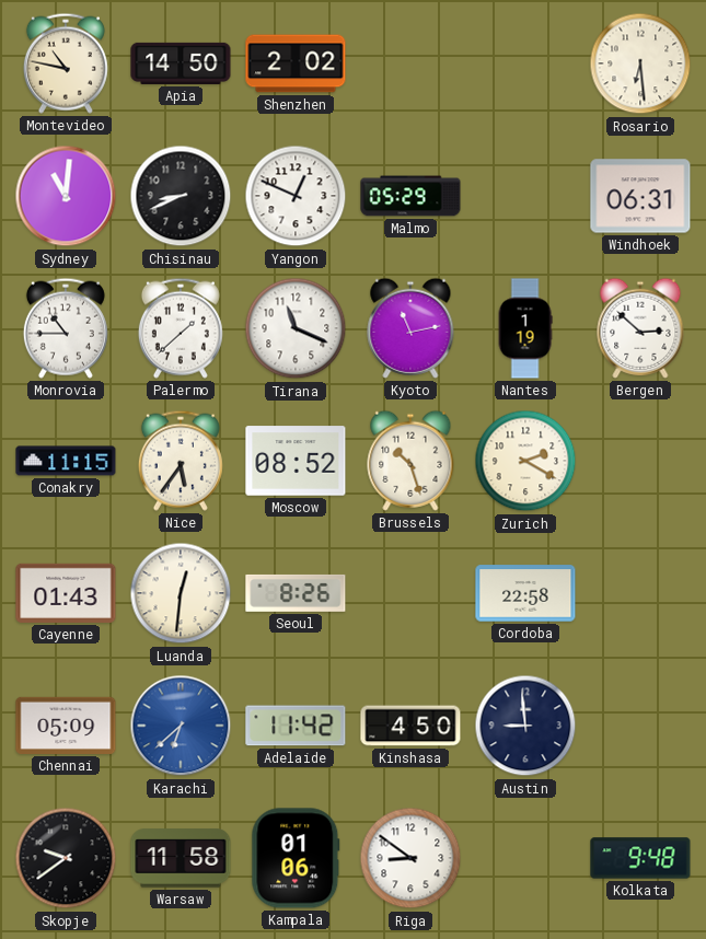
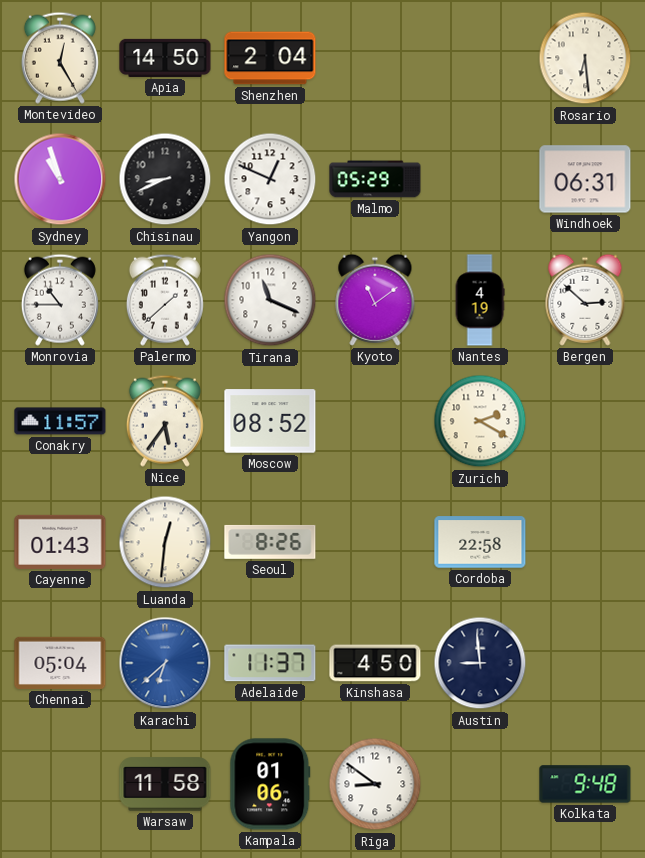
Montevideo: 10:47 -> 12:25
Shenzhen: 2:02 -> 2:04
Sydney: 11:01 -> 10:57
Kyoto: 11:13 -> 11:09
Nantes: 1:19 -> 4:19
Conakry: 11:15 -> 11:57
Brussels: 10:27 -> none
Chennai: 05:09 -> 05:04
Adelaide: 11:42 -> 11:37
Skopje: 9:39 -> none
